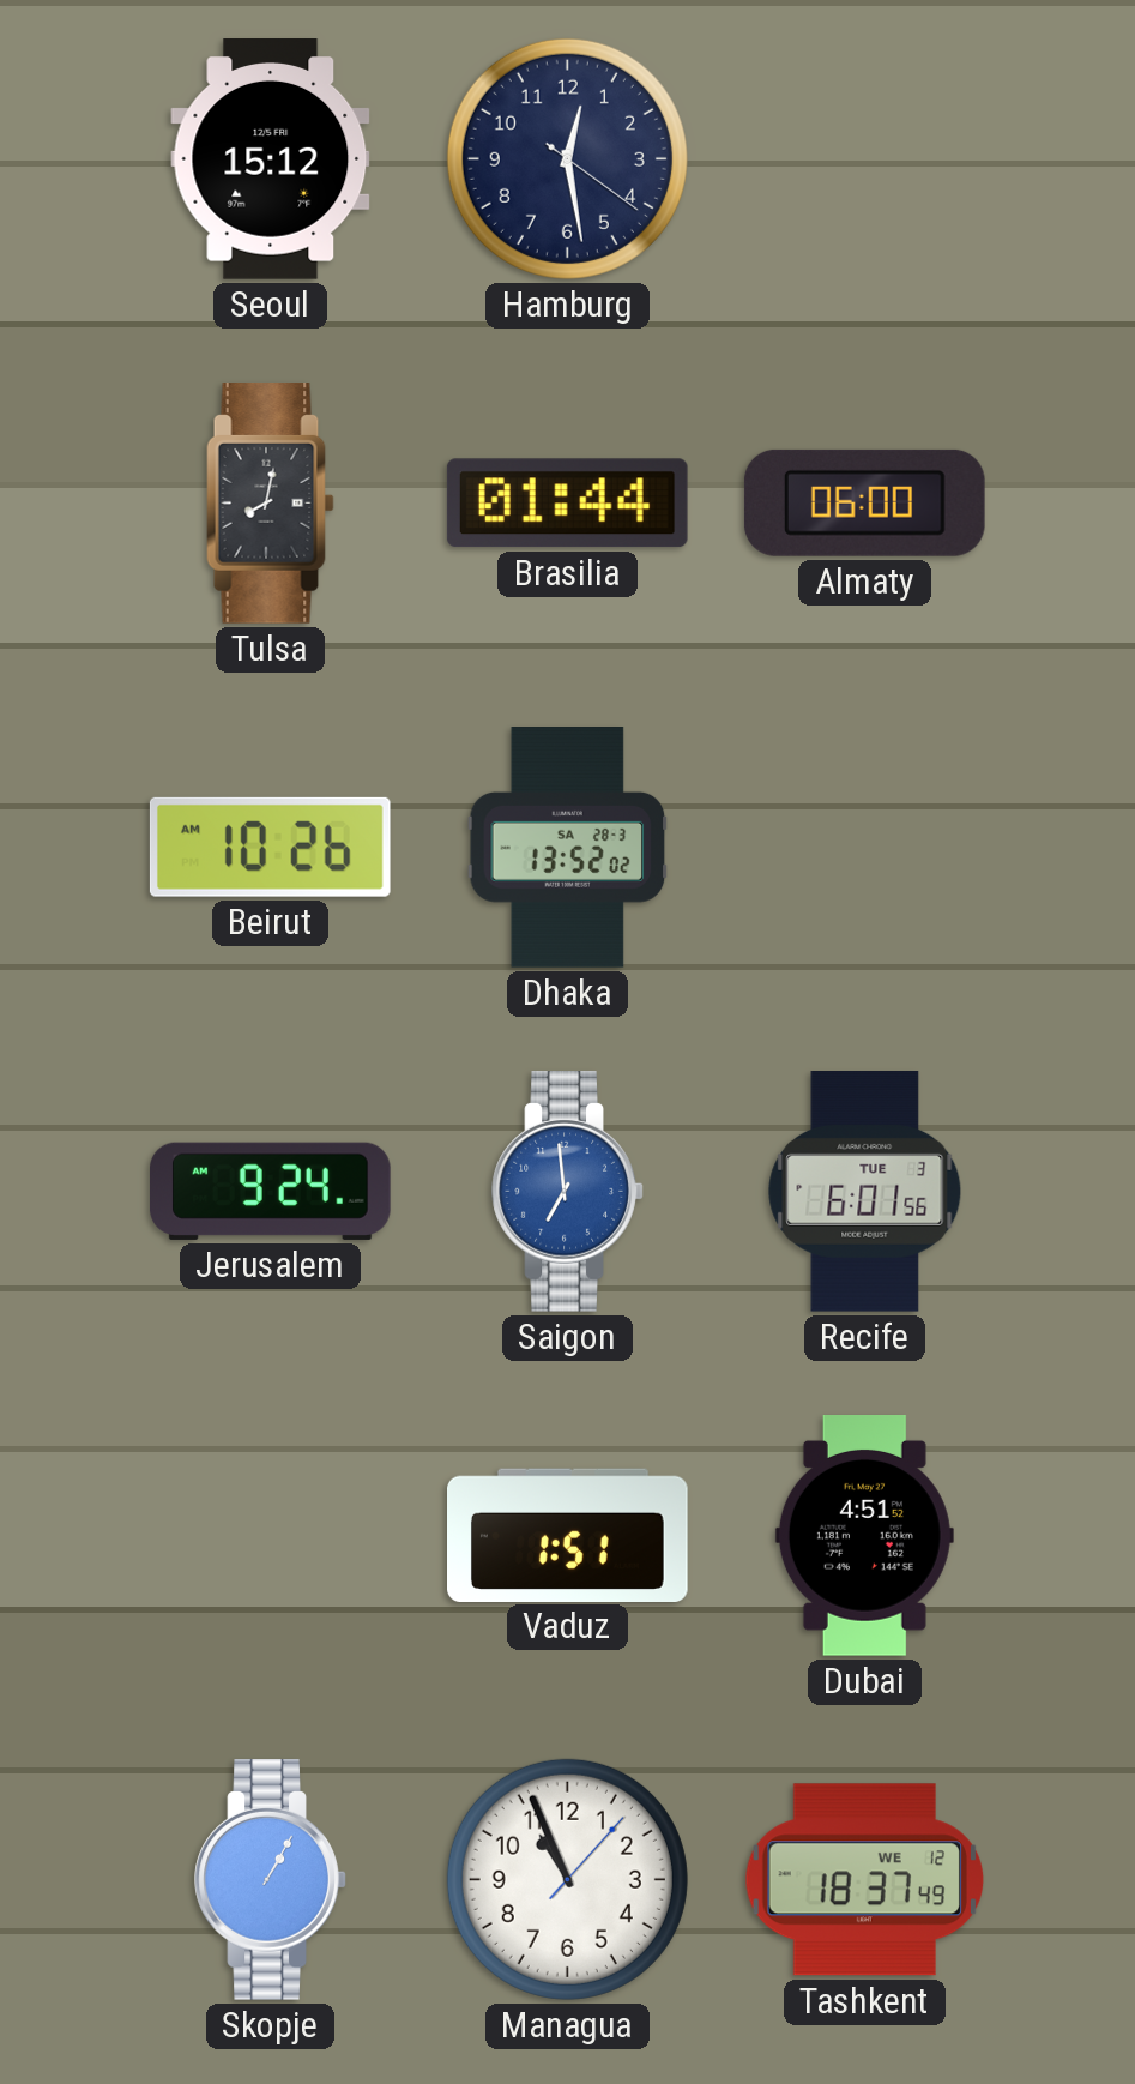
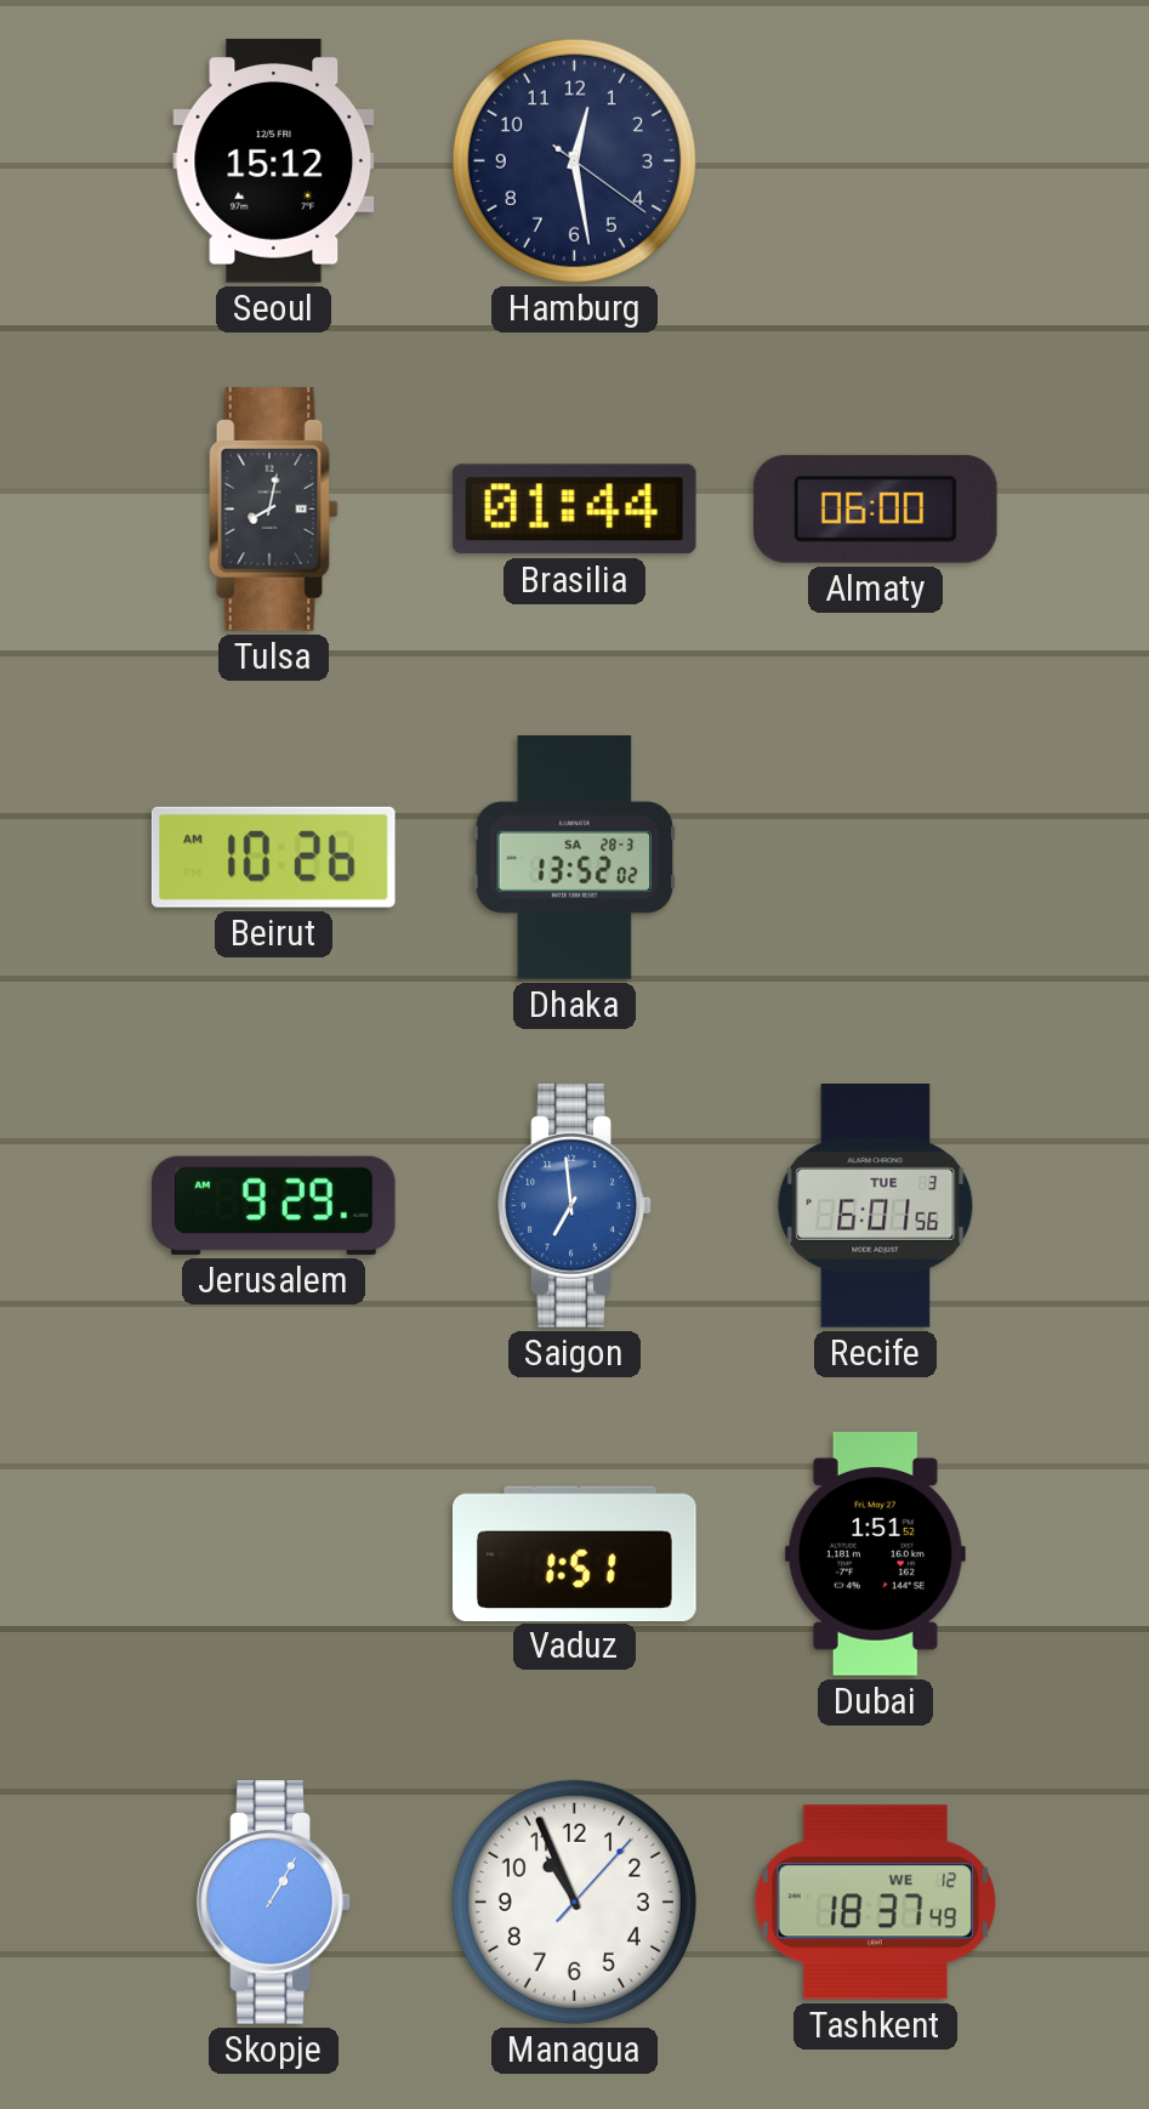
Jerusalem: 9:24 -> 9:29
Dubai: 4:51 -> 1:51
